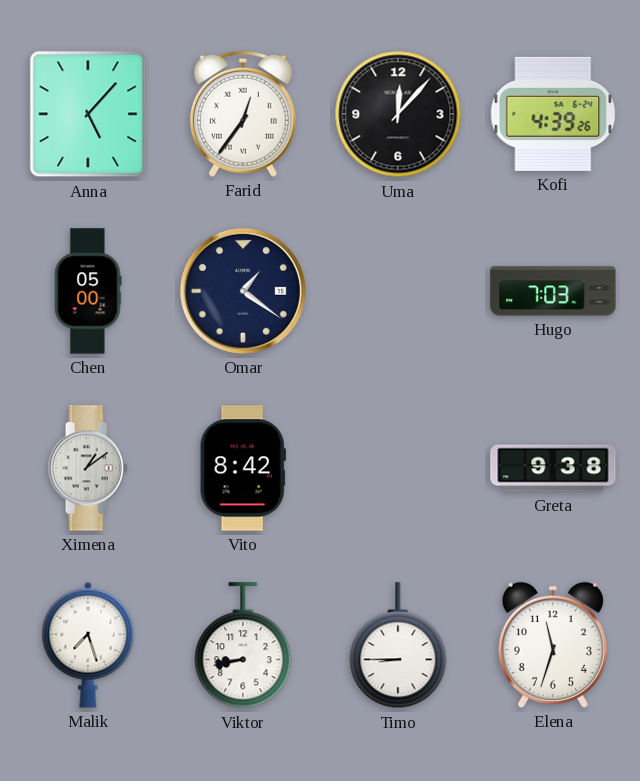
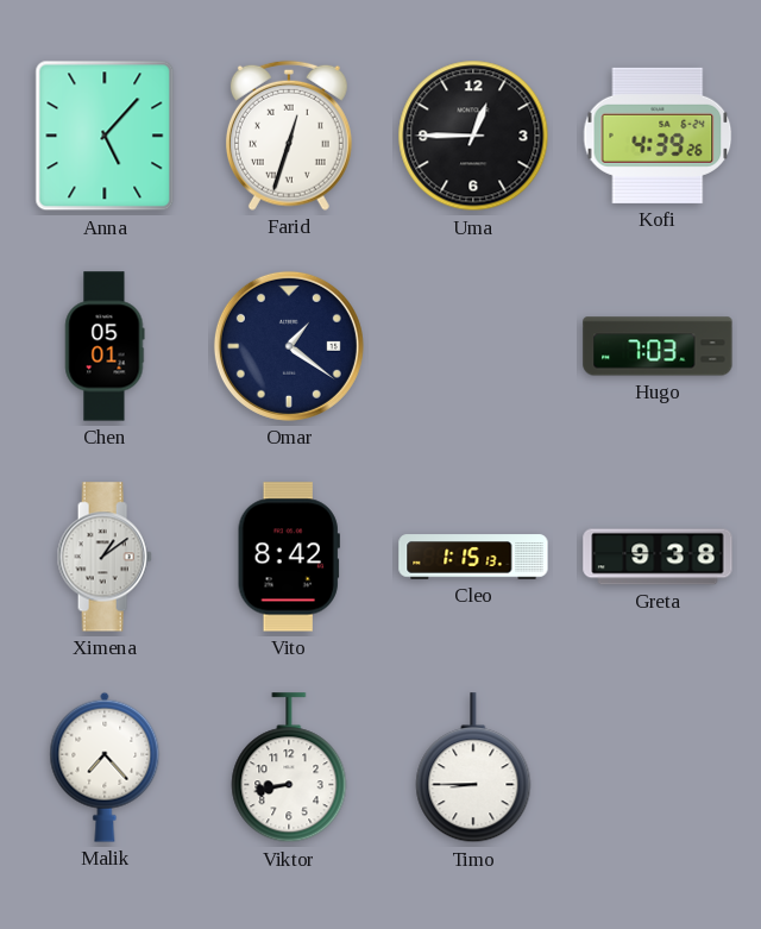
Farid: 12:36 -> 12:33
Uma: 12:07 -> 12:45
Chen: 05:00 -> 05:01
Cleo: none -> 1:15
Malik: 7:27 -> 7:23
Elena: 11:33 -> none
